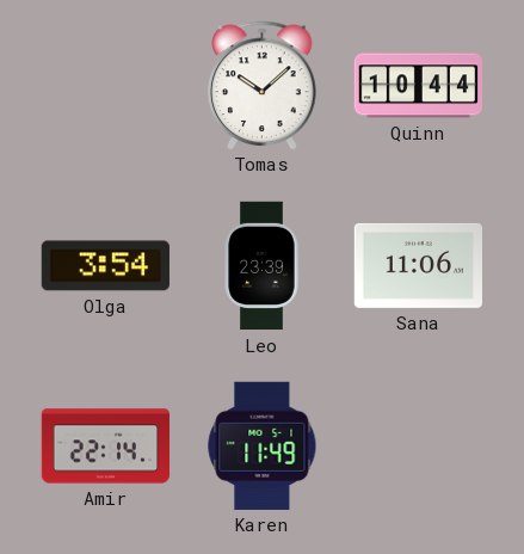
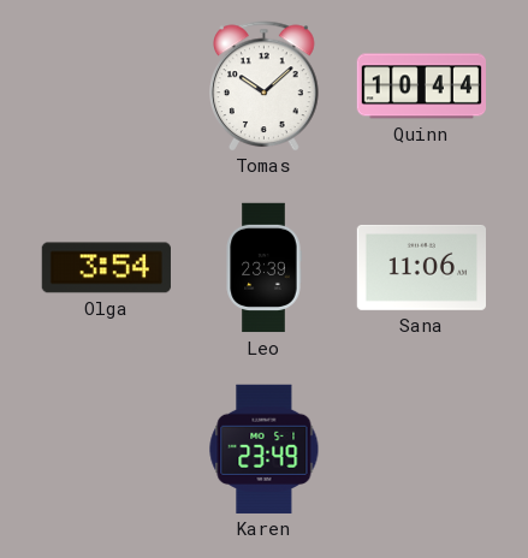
Amir: 22:14 -> none
Karen: 11:49 -> 23:49
